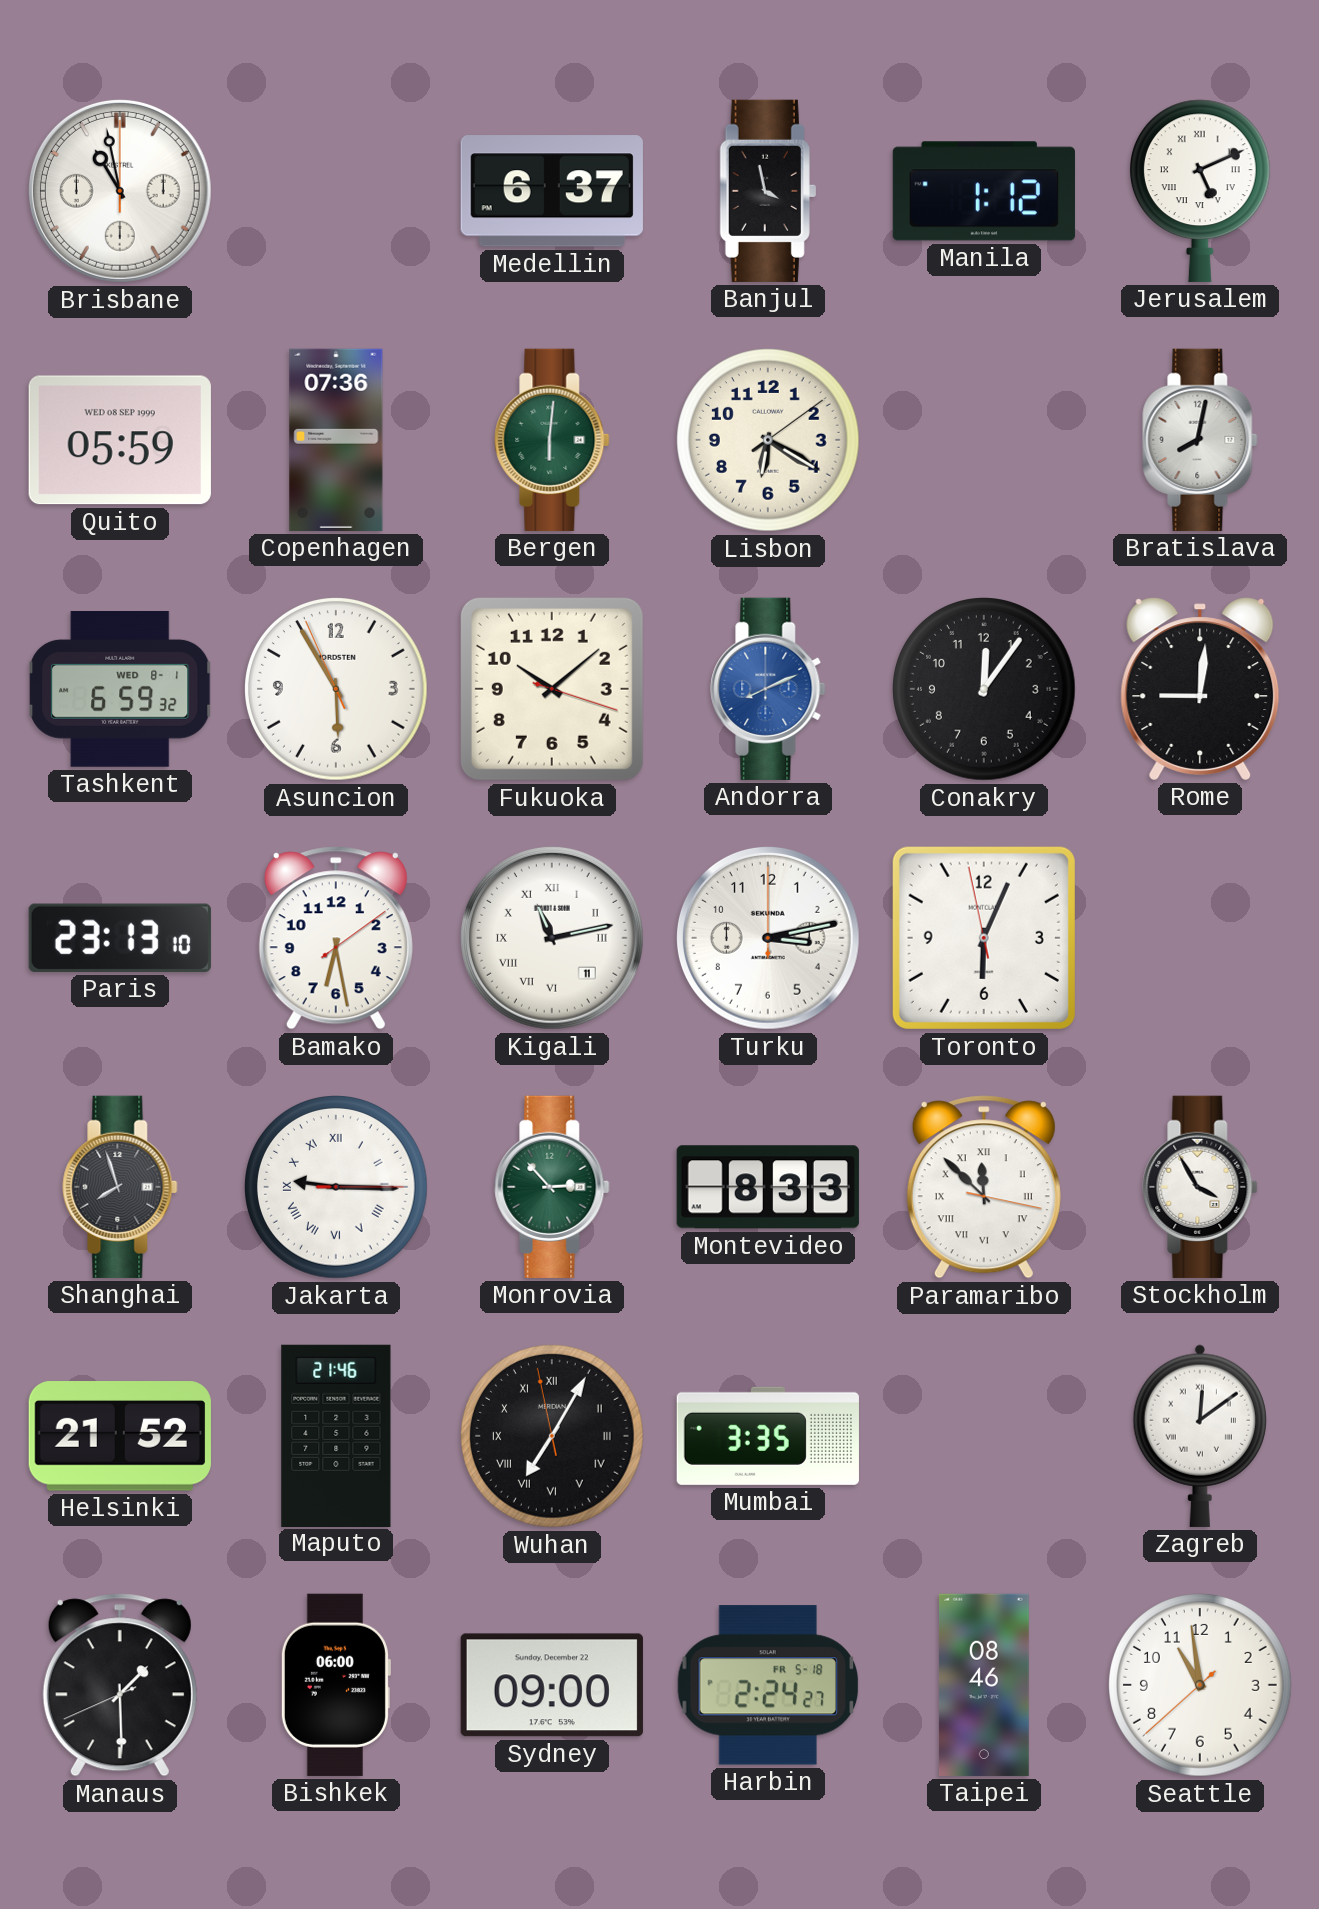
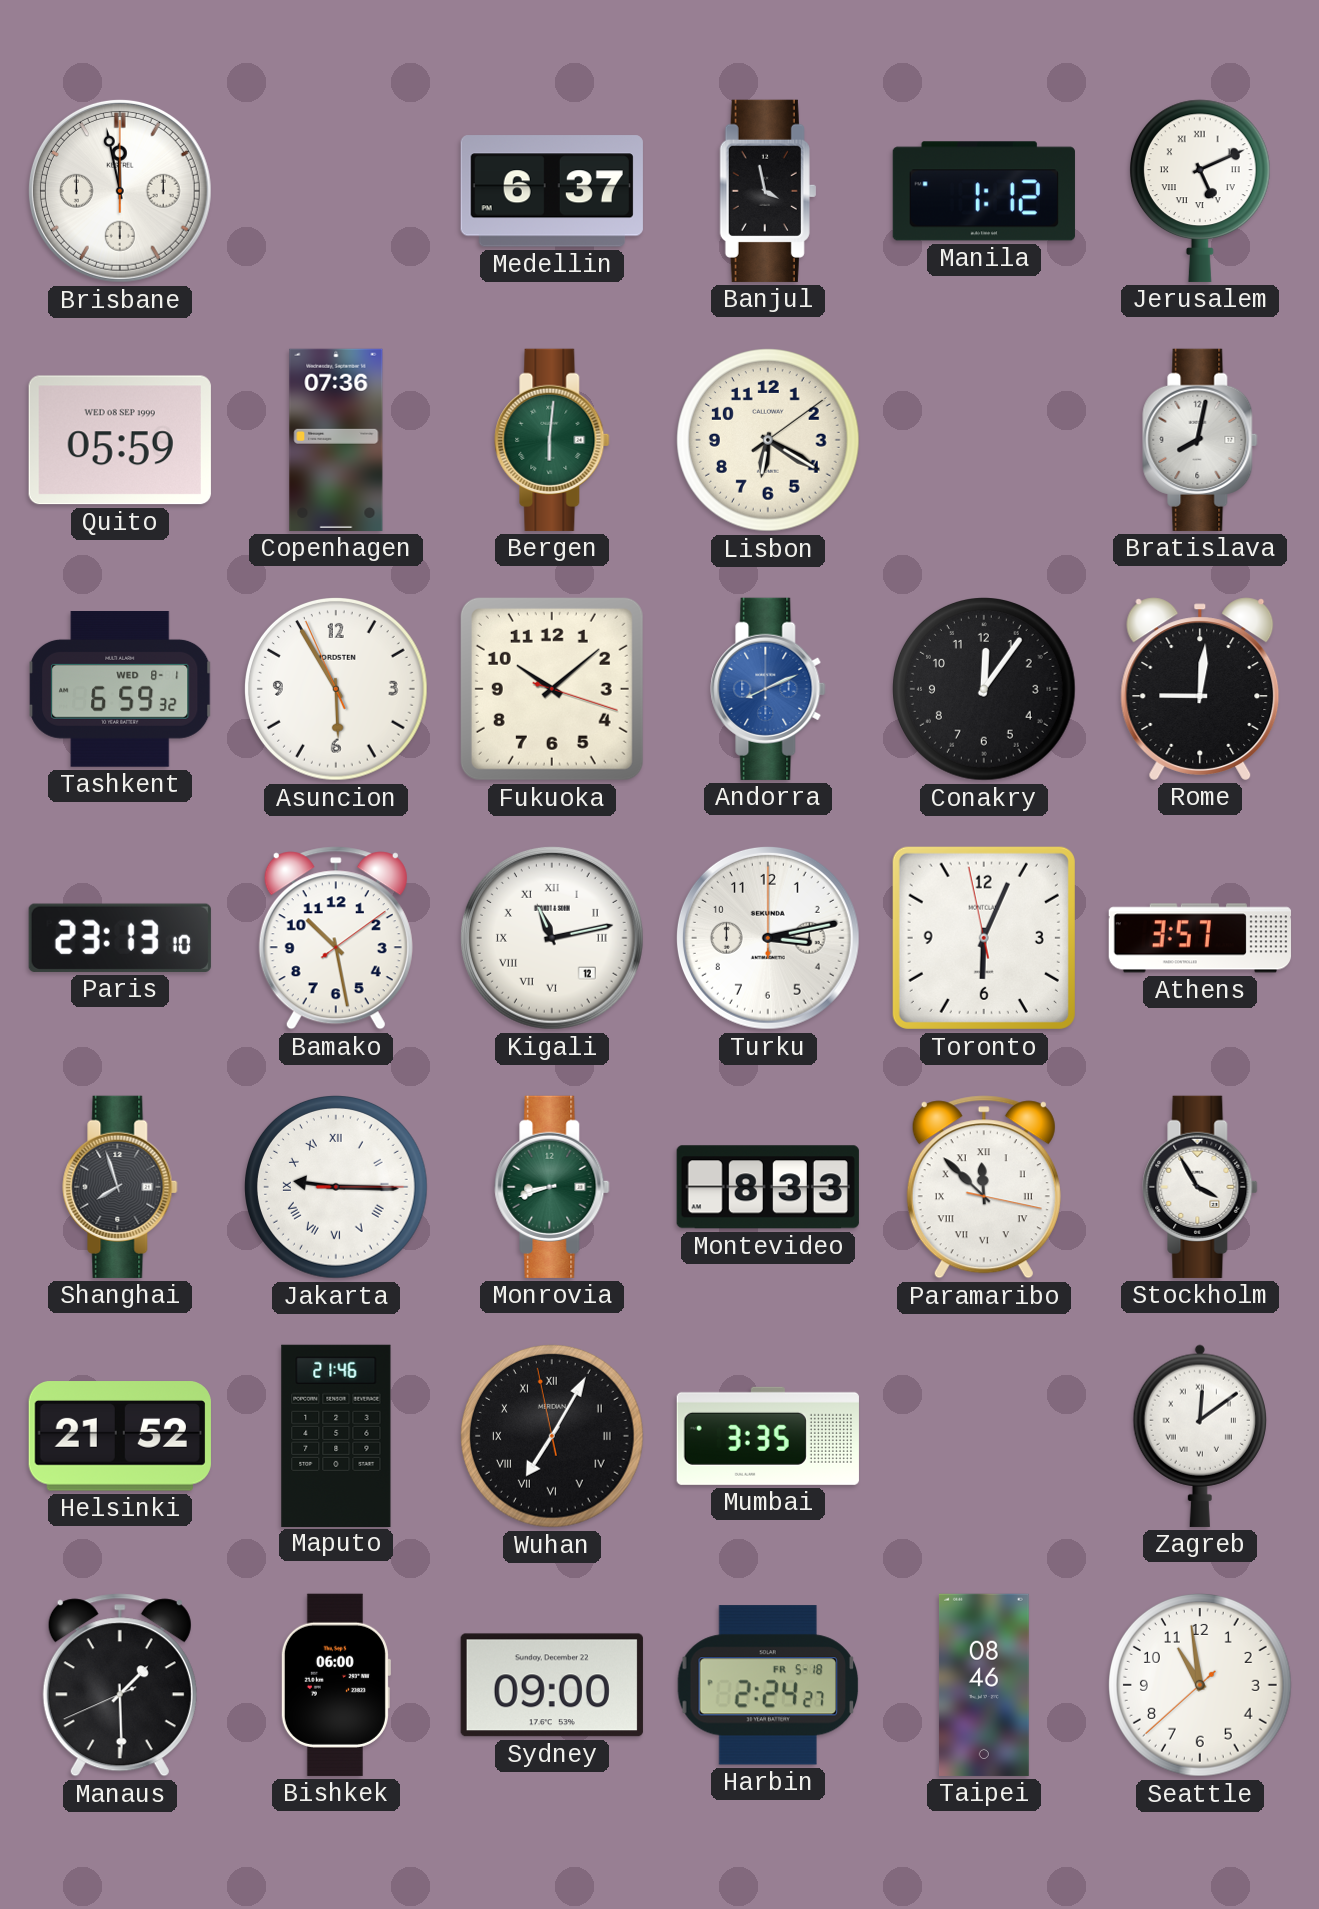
Brisbane: 10:58 -> 11:58
Bamako: 6:28 -> 10:28
Kigali date: 11 -> 12
Athens: none -> 3:57
Monrovia: 2:53 -> 8:42
